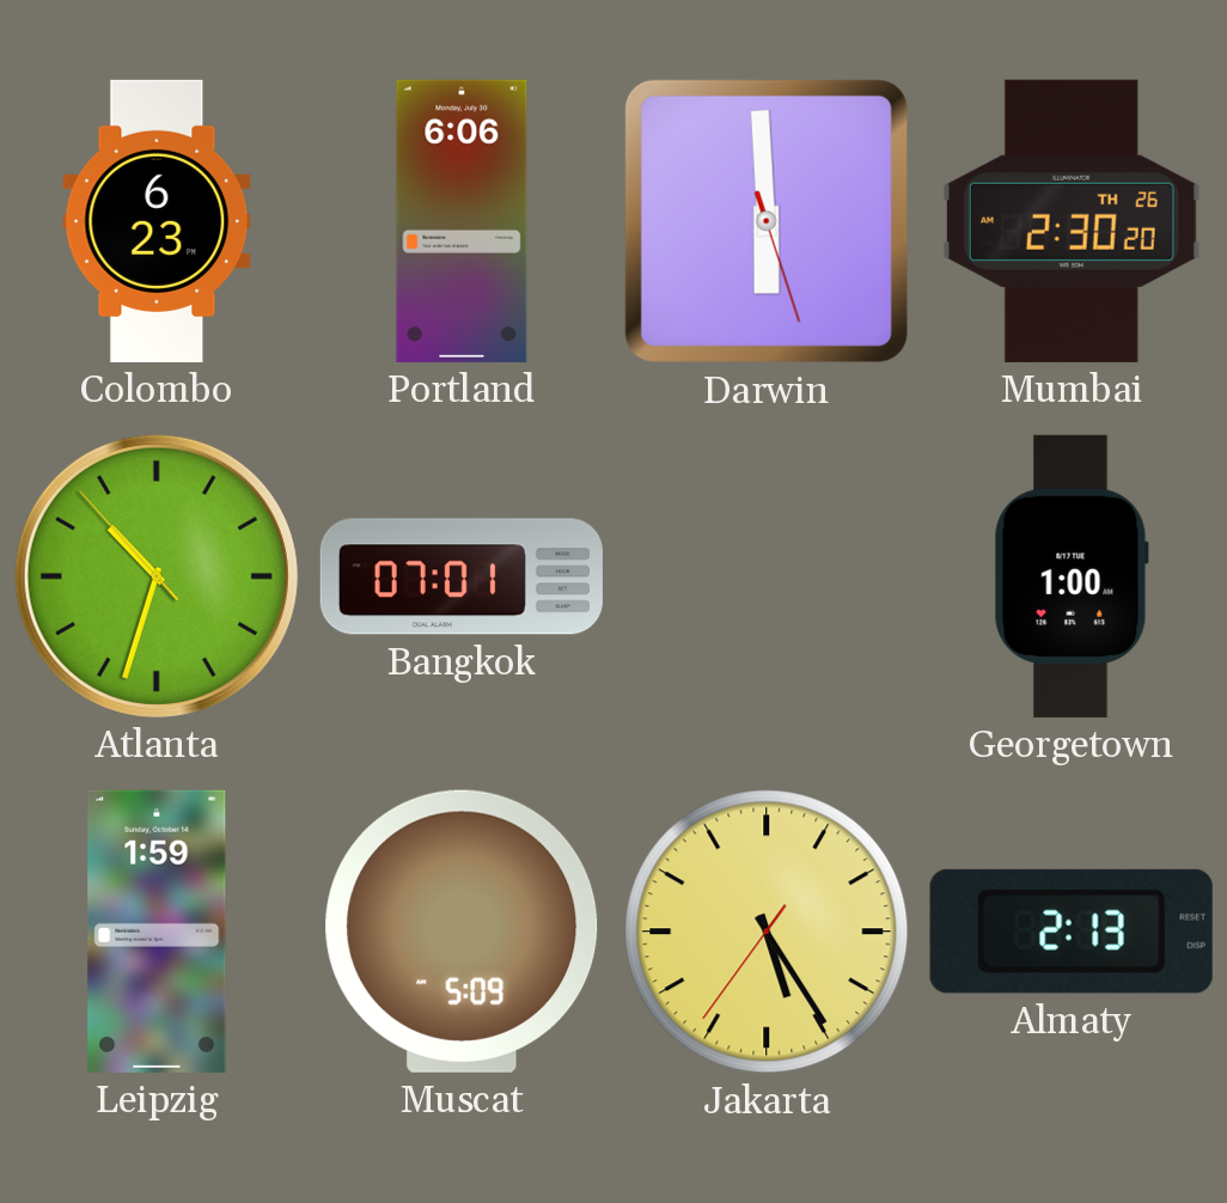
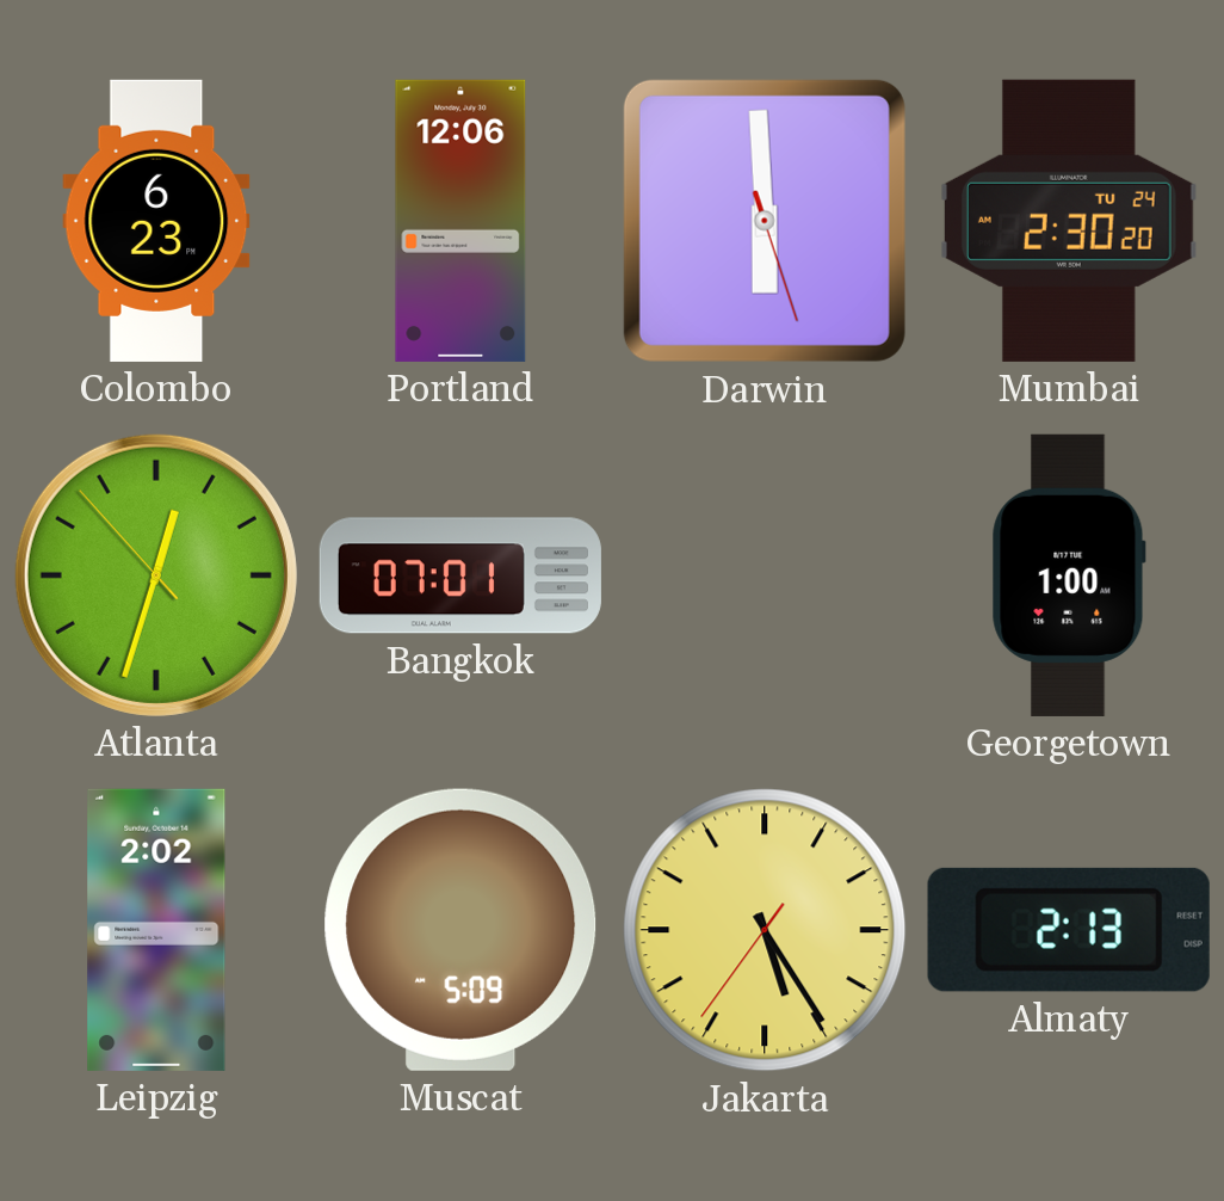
Portland: 6:06 -> 12:06
Mumbai date: TH 26 -> TU 24
Atlanta: 10:32 -> 12:32
Leipzig: 1:59 -> 2:02
